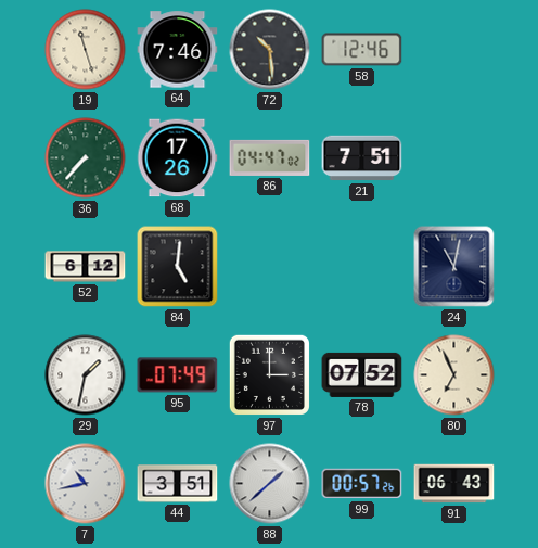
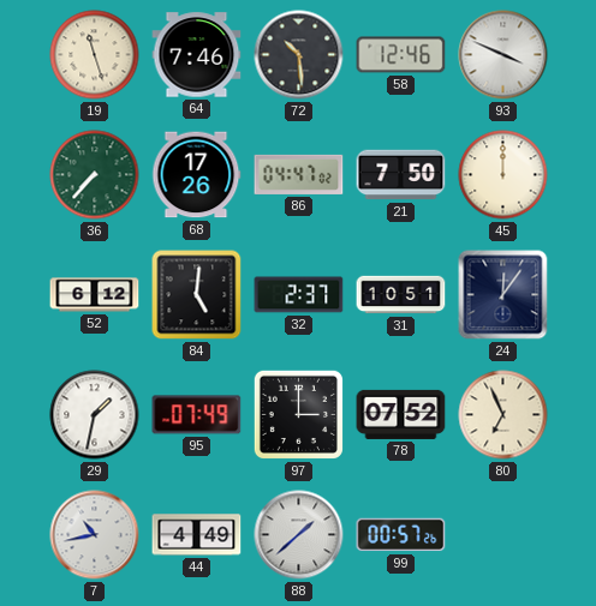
93: none -> 3:49
21: 7:51 -> 7:50
45: none -> 12:00
32: none -> 2:37
31: none -> 10:51
24: 11:02 -> 12:06
44: 3:51 -> 4:49
91: 06:43 -> none
